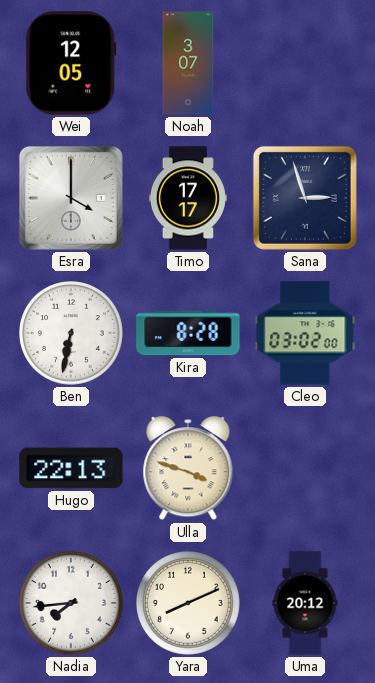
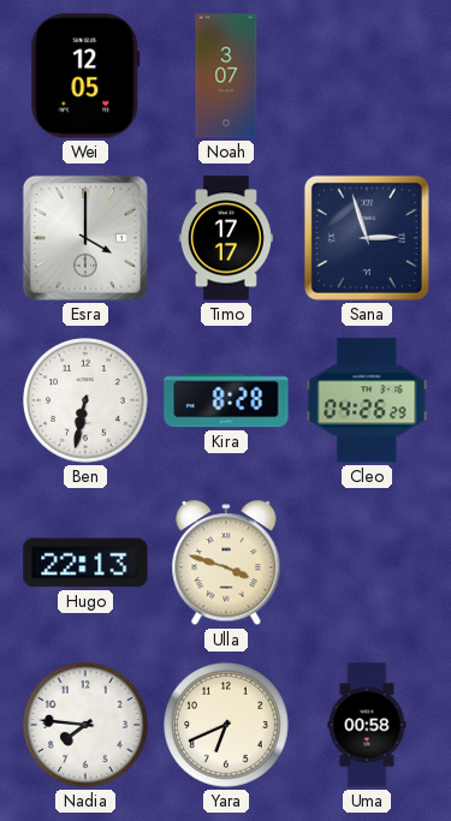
Cleo: 03:02 -> 04:26
Nadia: 7:44 -> 7:46
Yara: 8:11 -> 6:41
Uma: 20:12 -> 00:58
